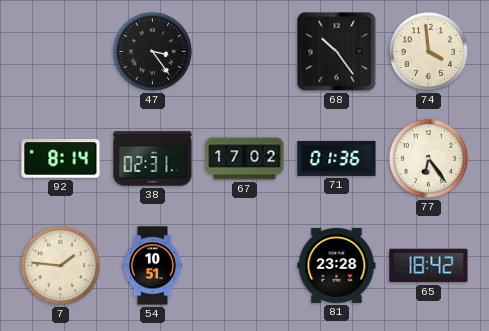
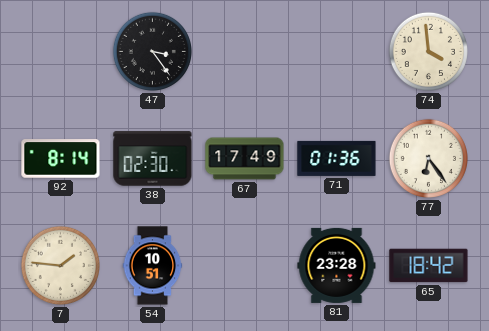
68: 10:24 -> none
38: 02:31 -> 02:30
67: 17:02 -> 17:49
